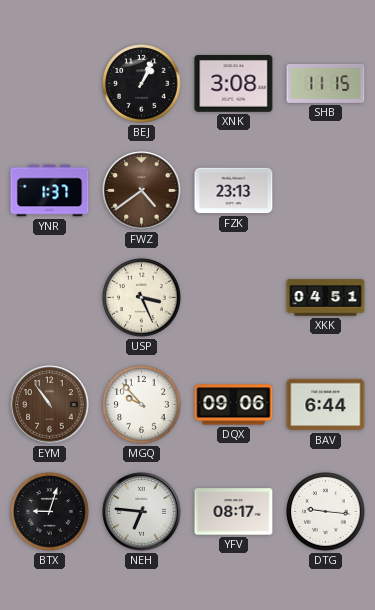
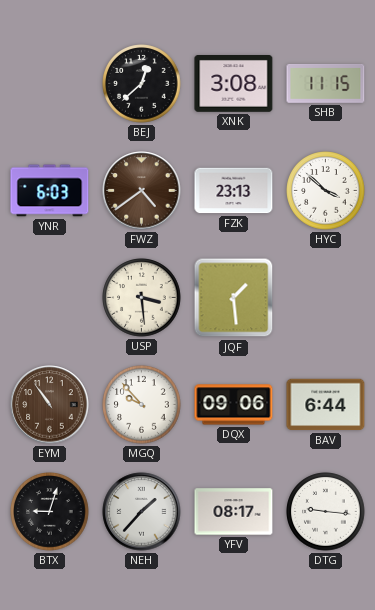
BEJ: 1:04 -> 12:38
YNR: 1:37 -> 6:03
HYC: none -> 3:52
USP: 3:26 -> 3:29
JQF: none -> 1:29
XKK: 04:51 -> none
NEH: 6:46 -> 1:37
